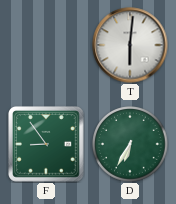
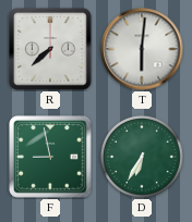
R: none -> 7:38
F: 8:54 -> 8:58
